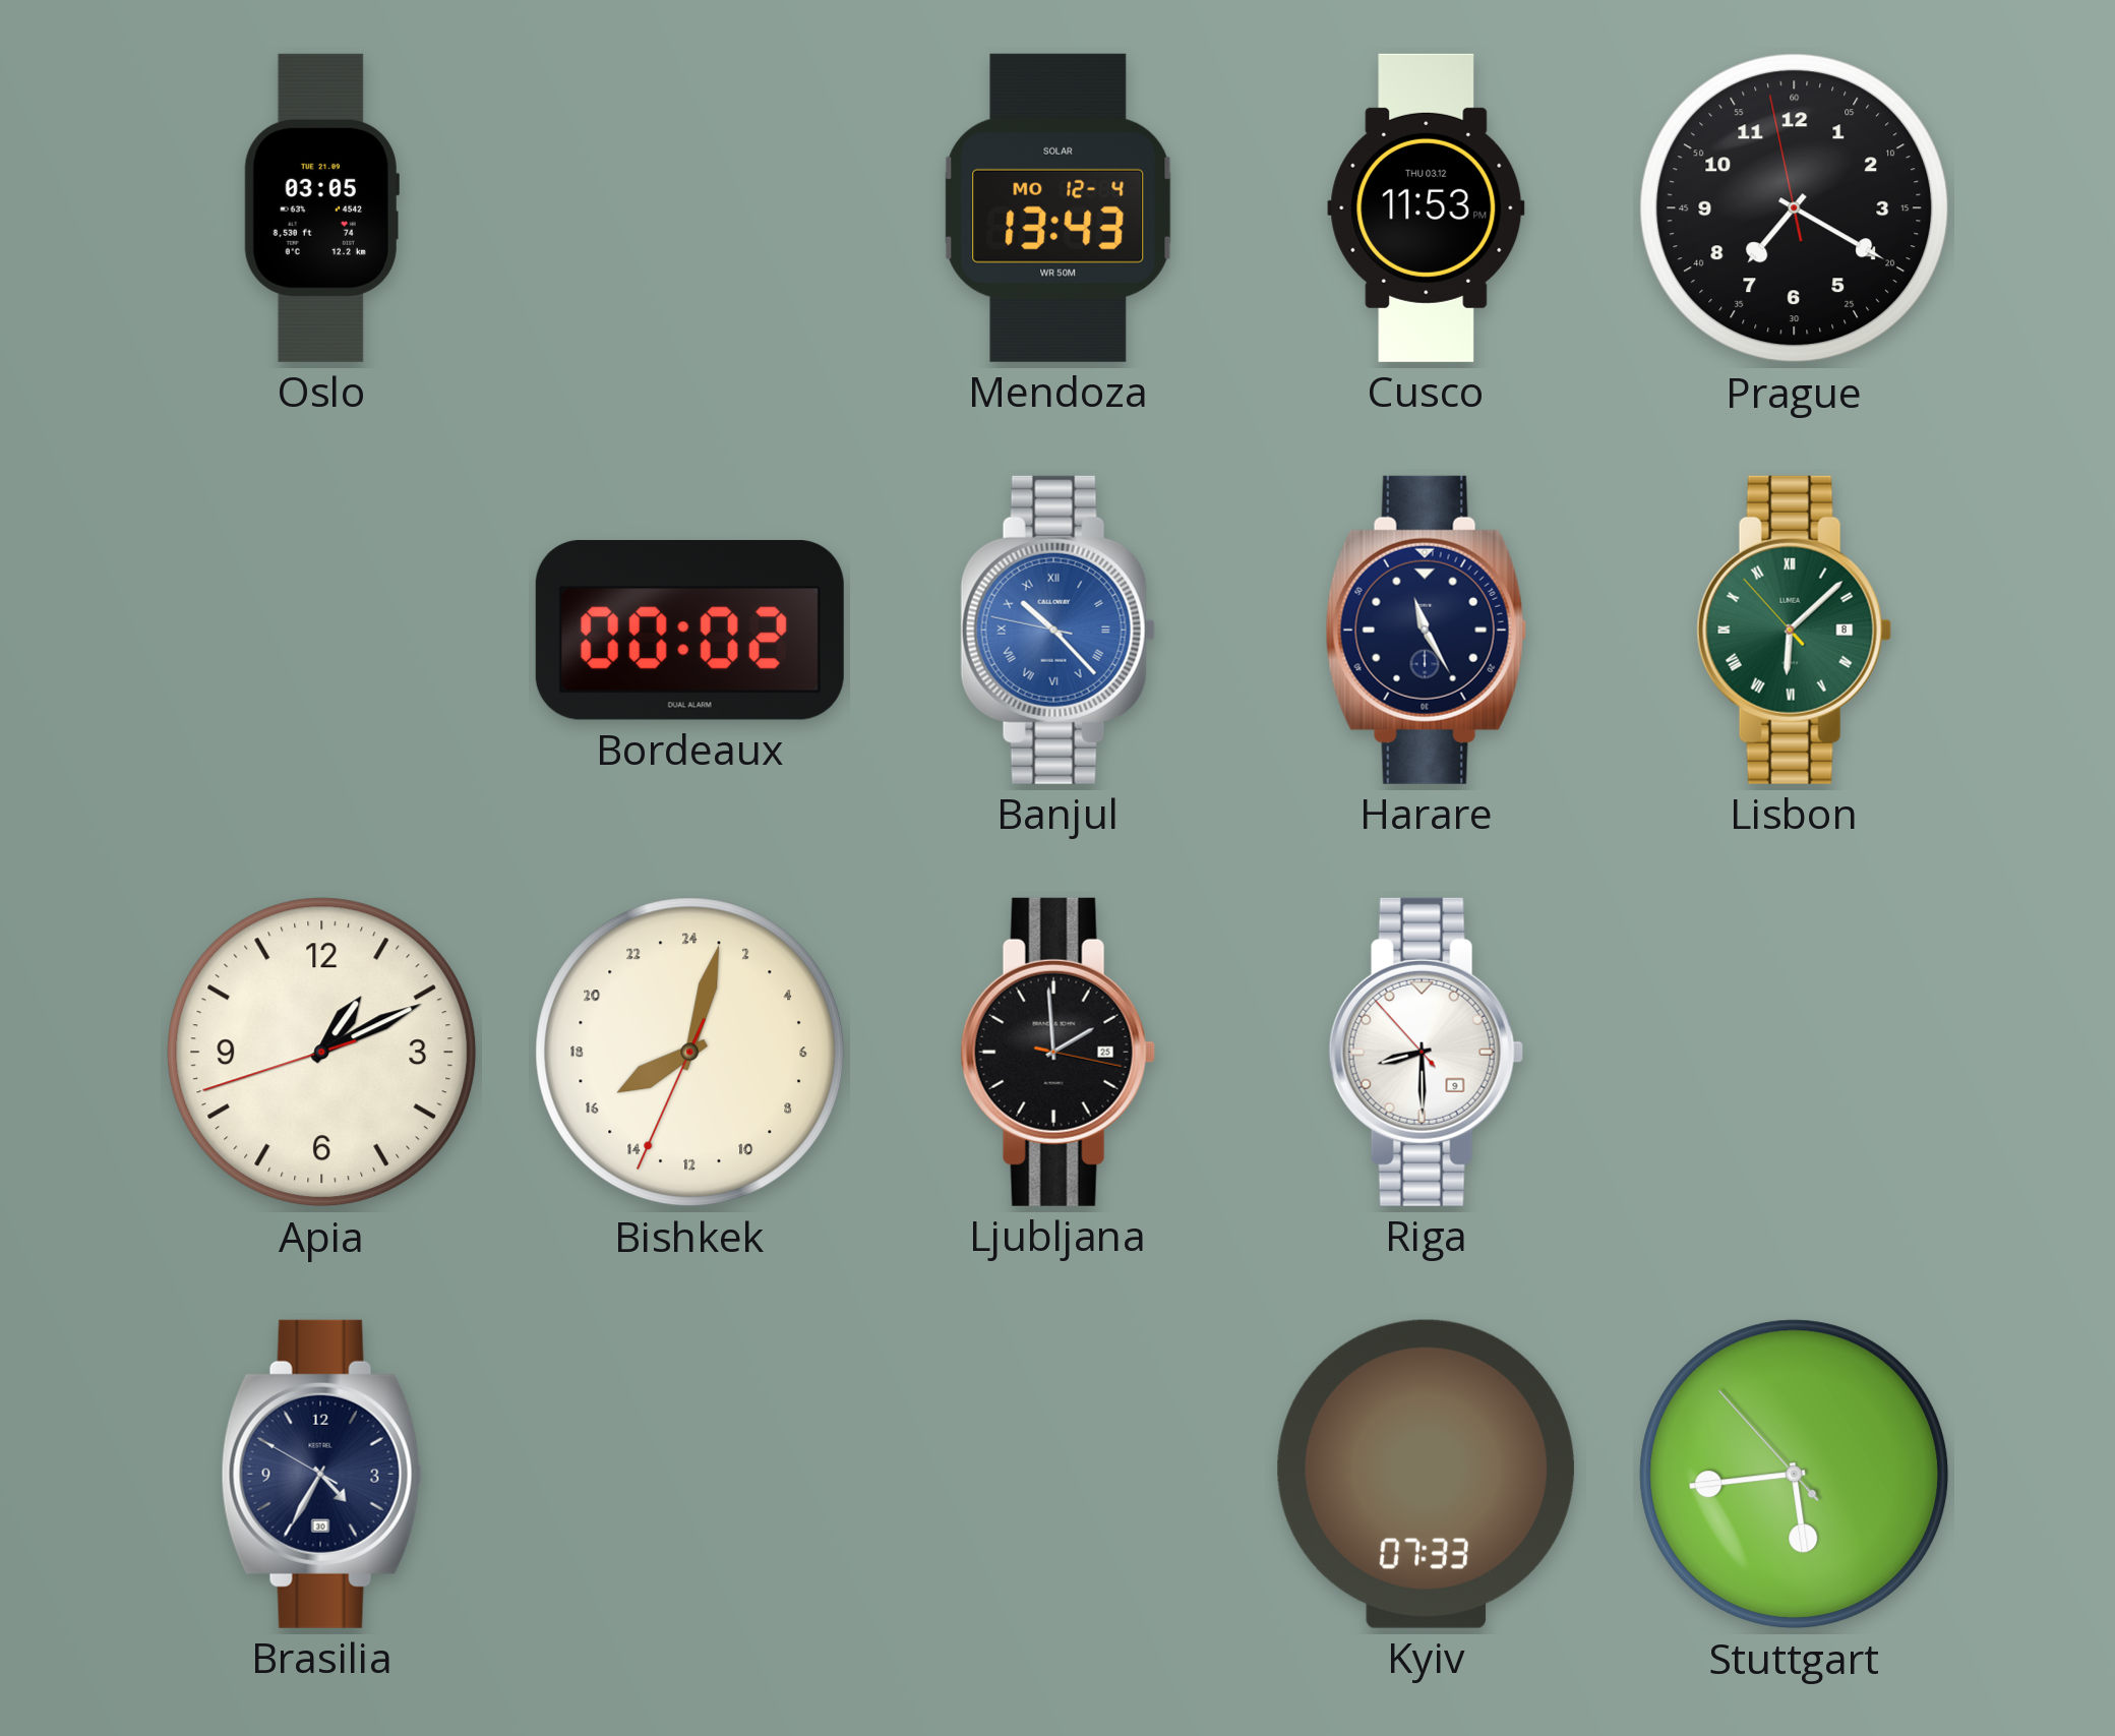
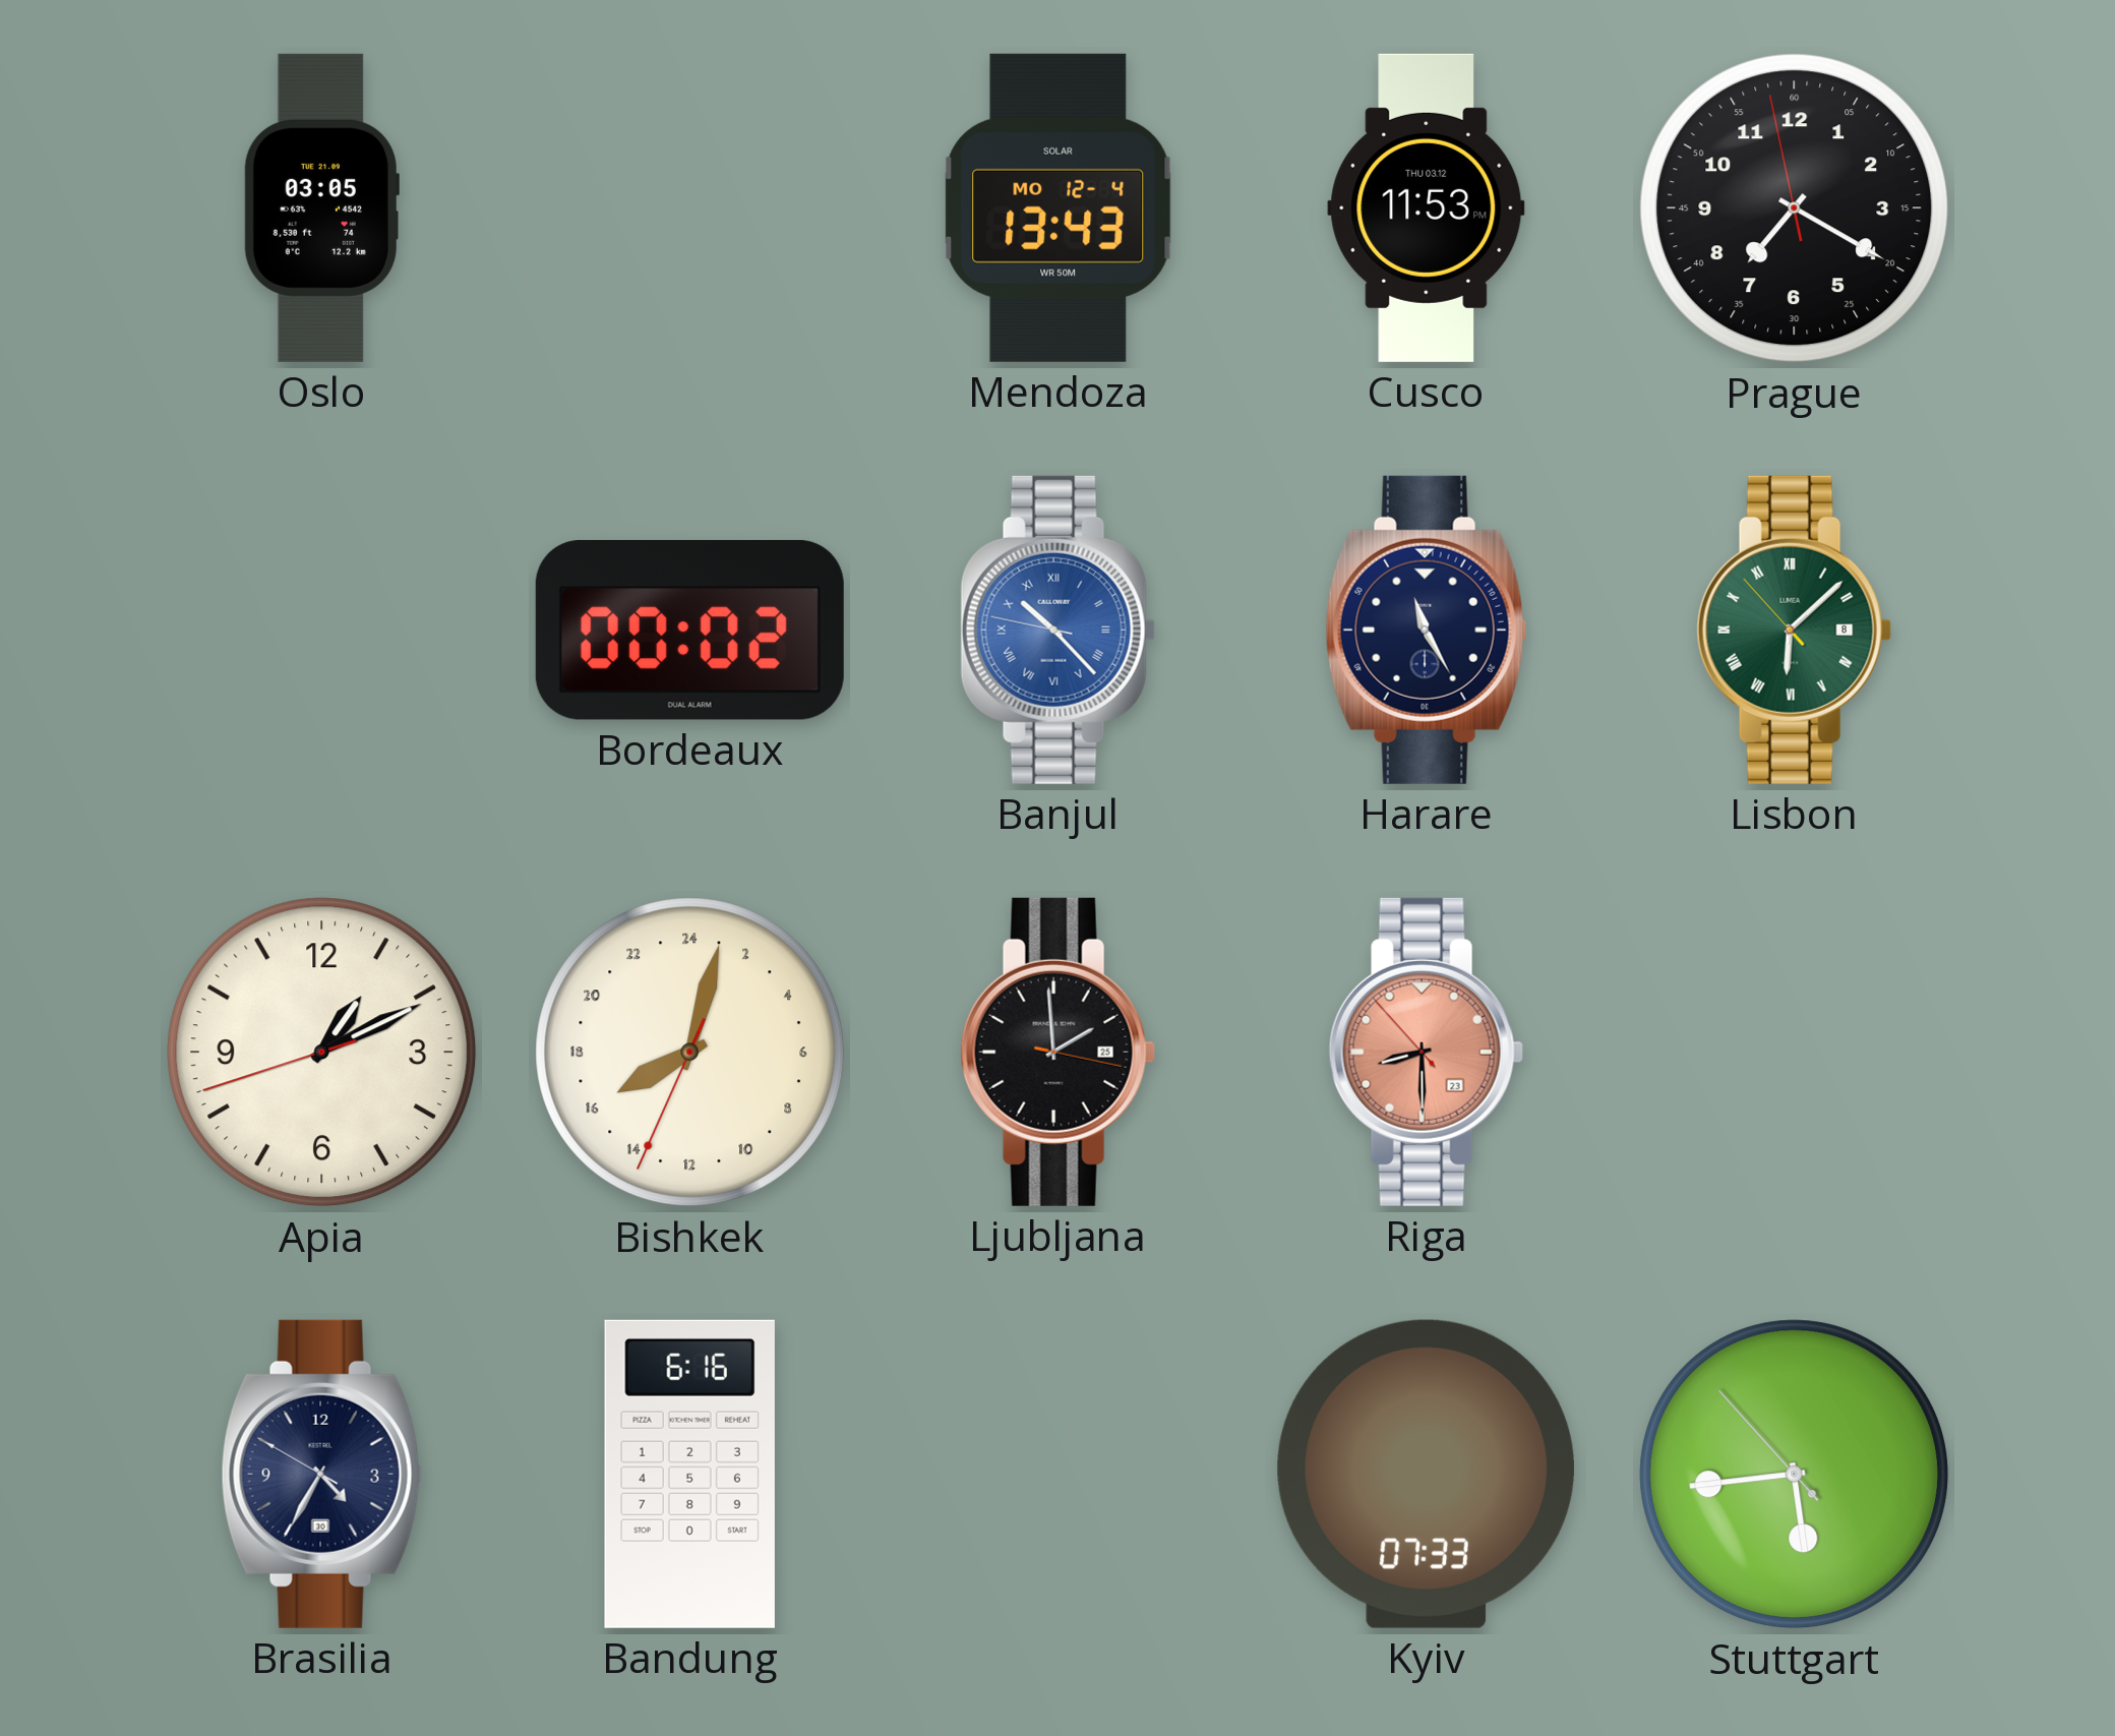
Riga date: 9 -> 23
Riga dial: white -> salmon
Bandung: none -> 6:16
